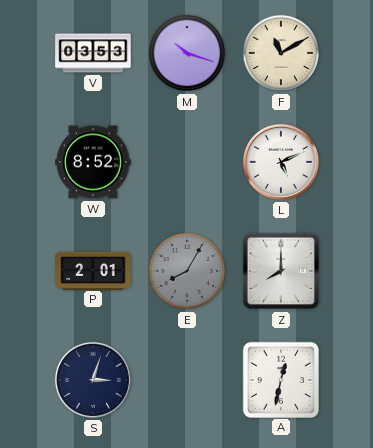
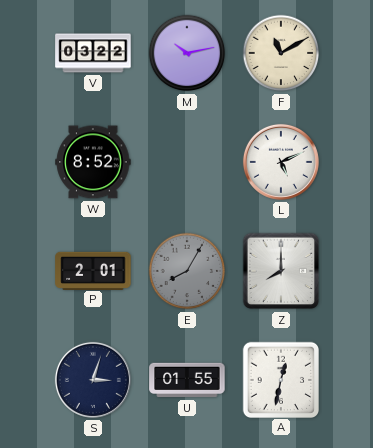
V: 03:53 -> 03:22
M: 10:18 -> 10:13
U: none -> 01:55
